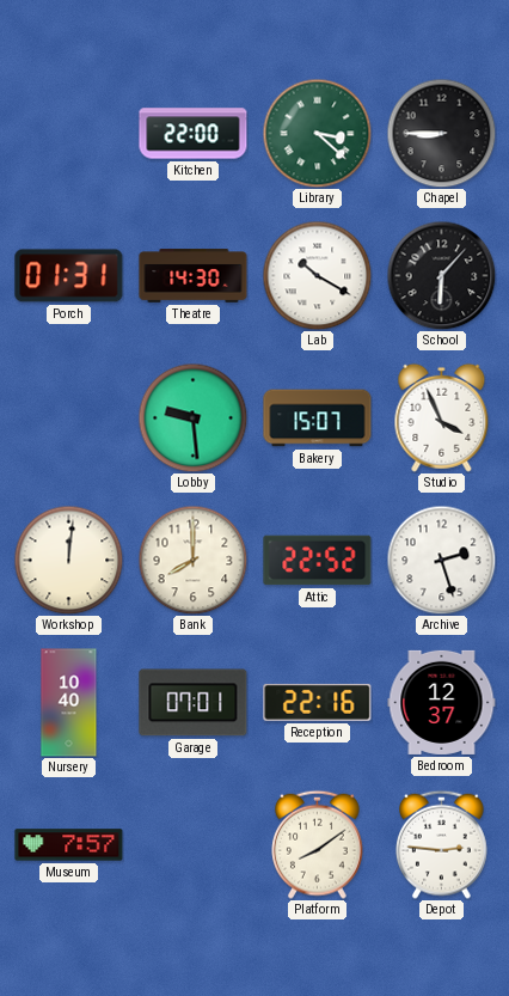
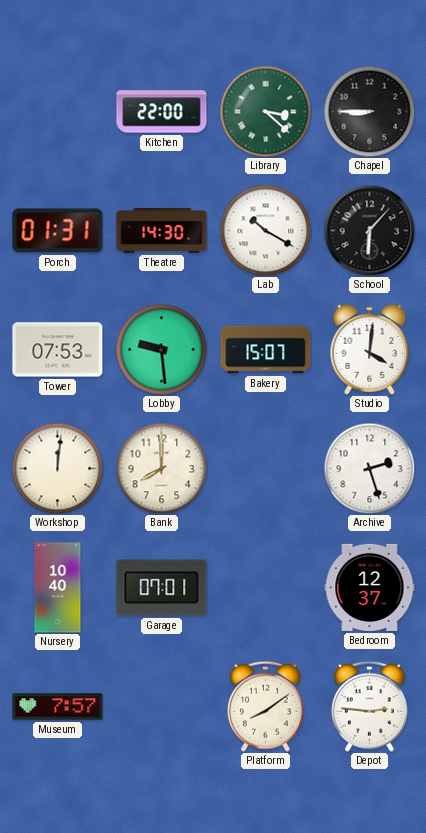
Tower: none -> 07:53
Studio: 3:56 -> 4:01
Attic: 22:52 -> none
Reception: 22:16 -> none
